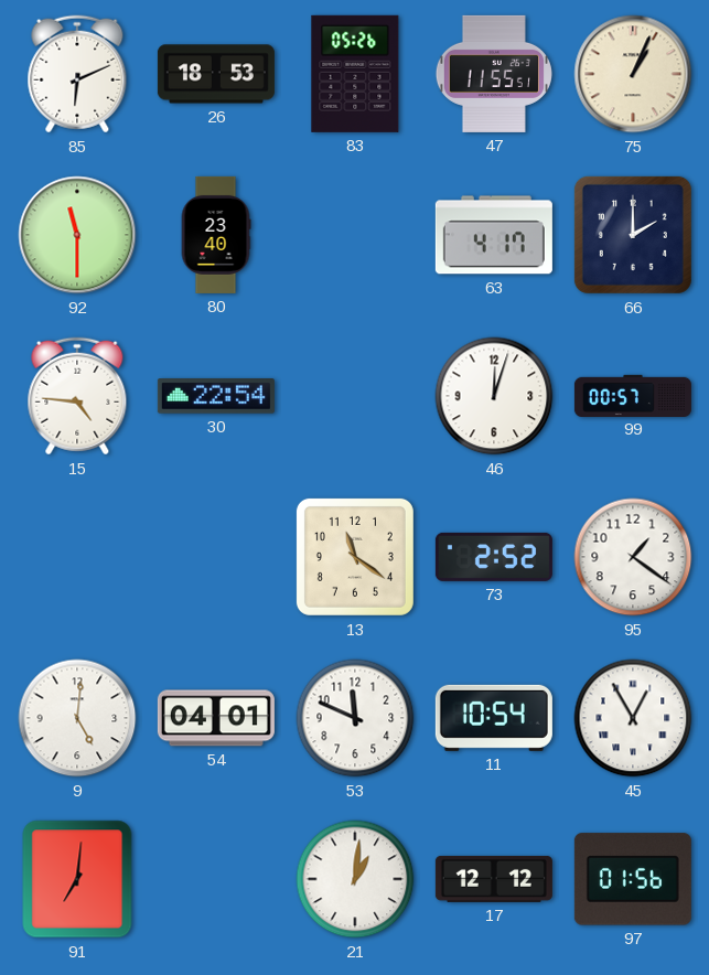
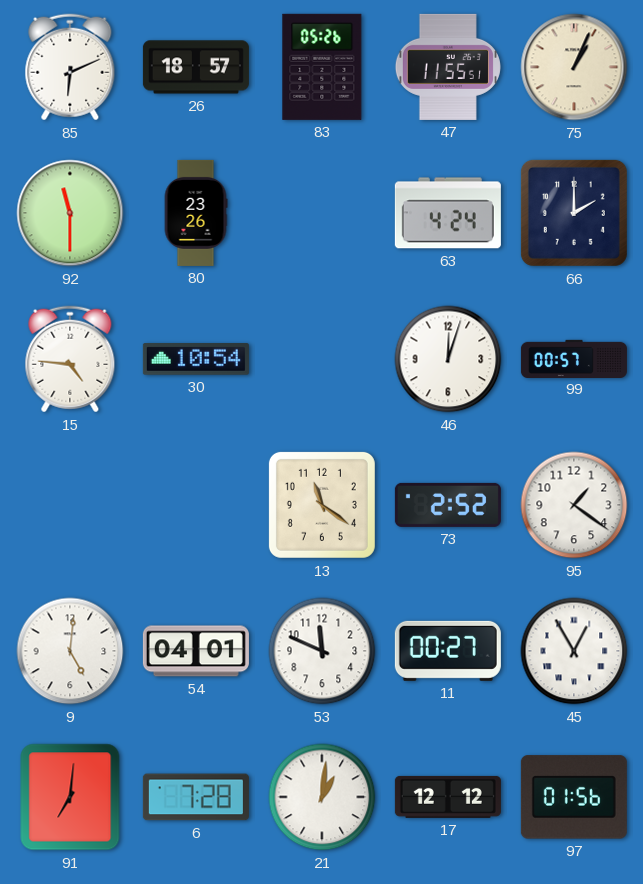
26: 18:53 -> 18:57
80: 23:40 -> 23:26
63: 4:17 -> 4:24
30: 22:54 -> 10:54
11: 10:54 -> 00:27
6: none -> 7:28
